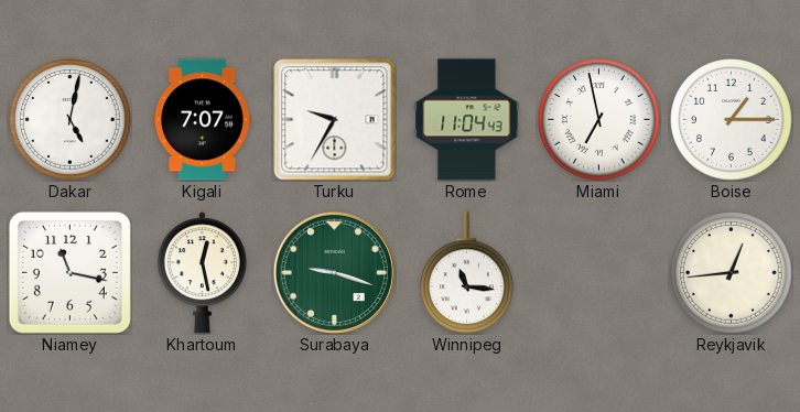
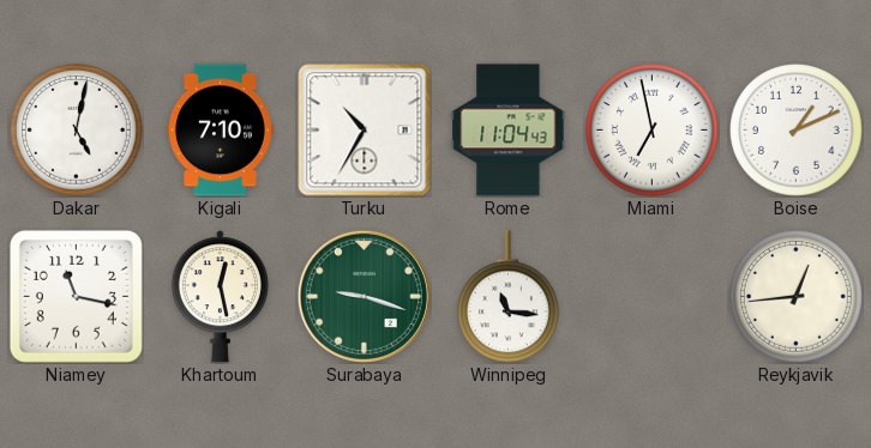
Kigali: 7:07 -> 7:10
Turku: 9:35 -> 10:35
Boise: 1:15 -> 1:11
